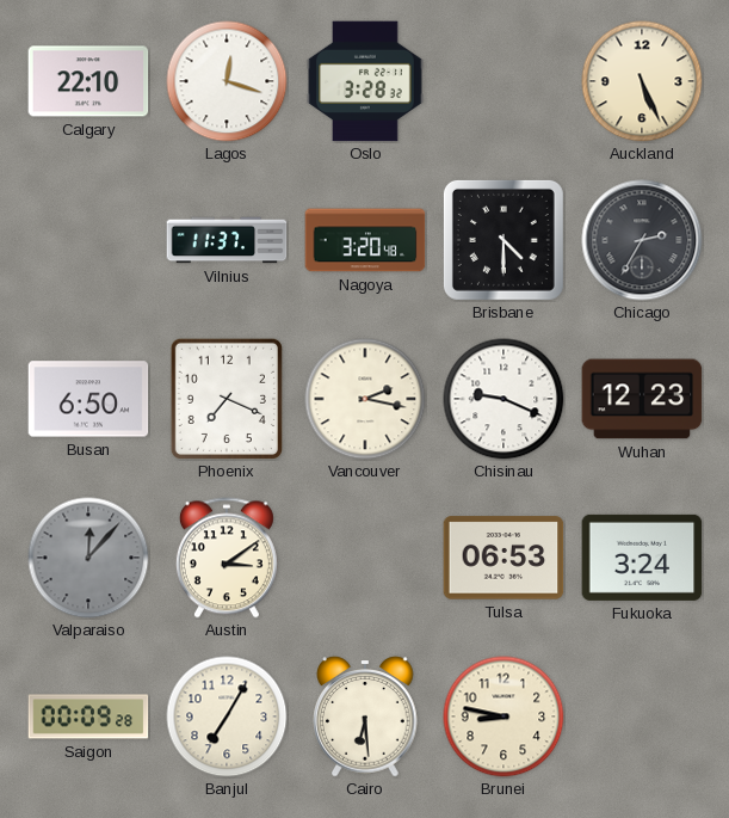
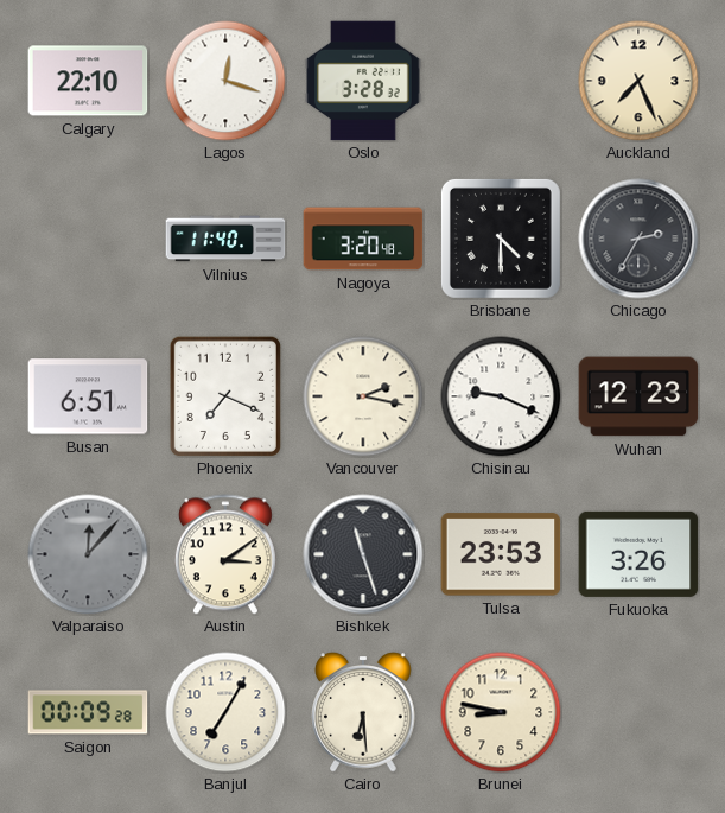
Auckland: 5:26 -> 7:26
Vilnius: 11:37 -> 11:40
Busan: 6:50 -> 6:51
Bishkek: none -> 11:27
Tulsa: 06:53 -> 23:53
Fukuoka: 3:24 -> 3:26
